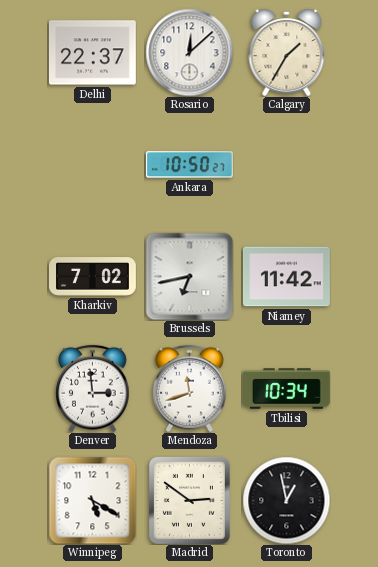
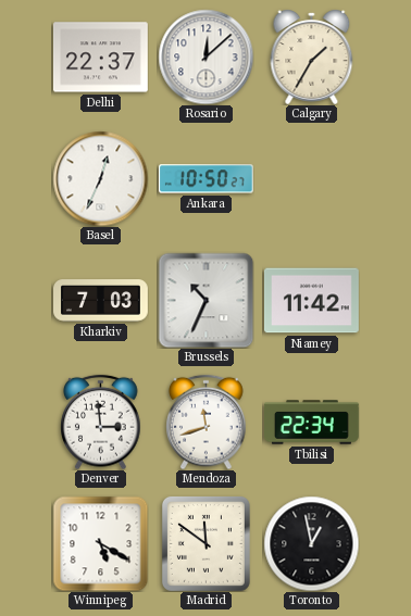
Basel: none -> 12:34
Kharkiv: 7:02 -> 7:03
Brussels: 6:43 -> 10:34
Tbilisi: 10:34 -> 22:34
Madrid: 2:51 -> 11:51
